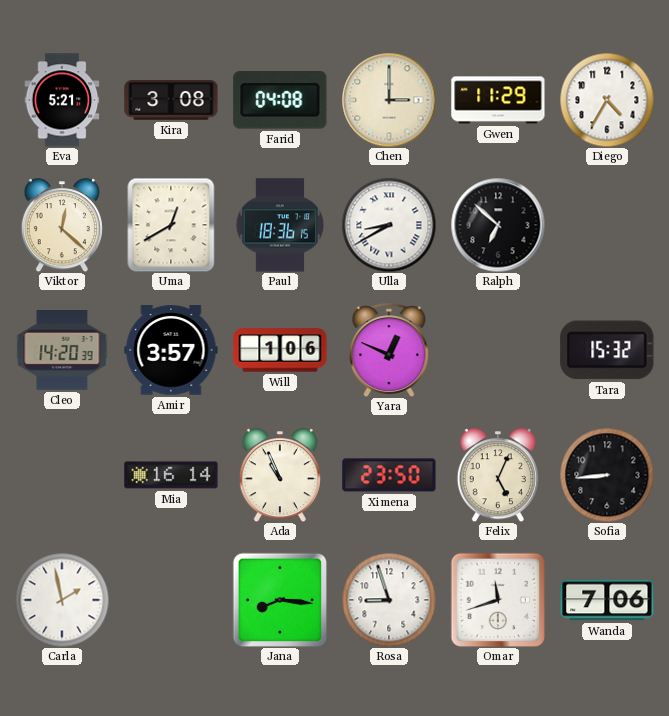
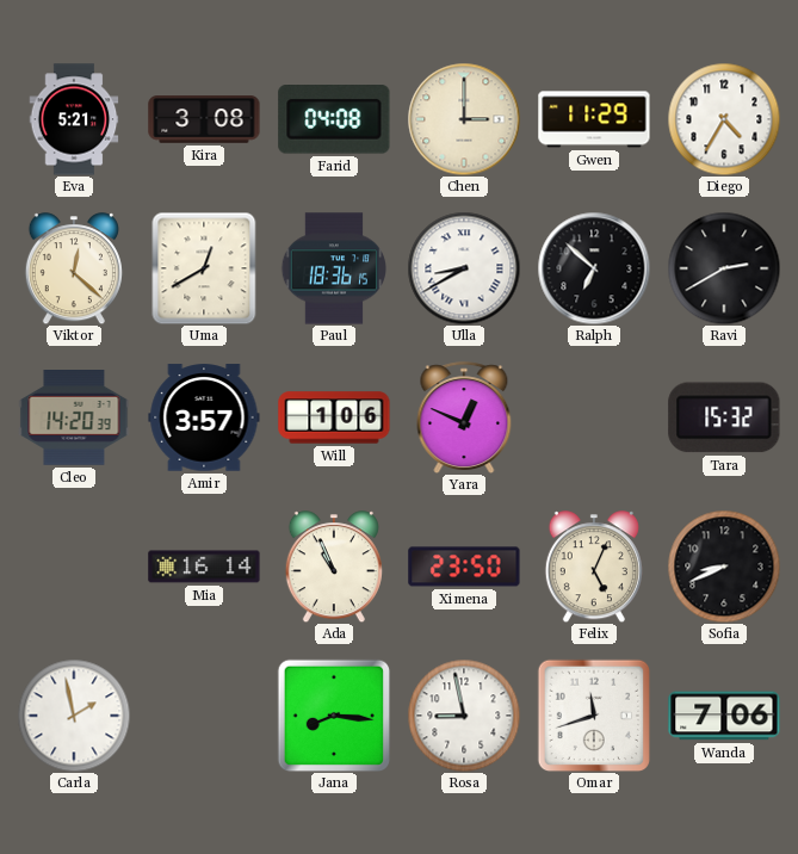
Ravi: none -> 2:40
Sofia: 8:44 -> 8:41
Rosa: 8:57 -> 8:58
